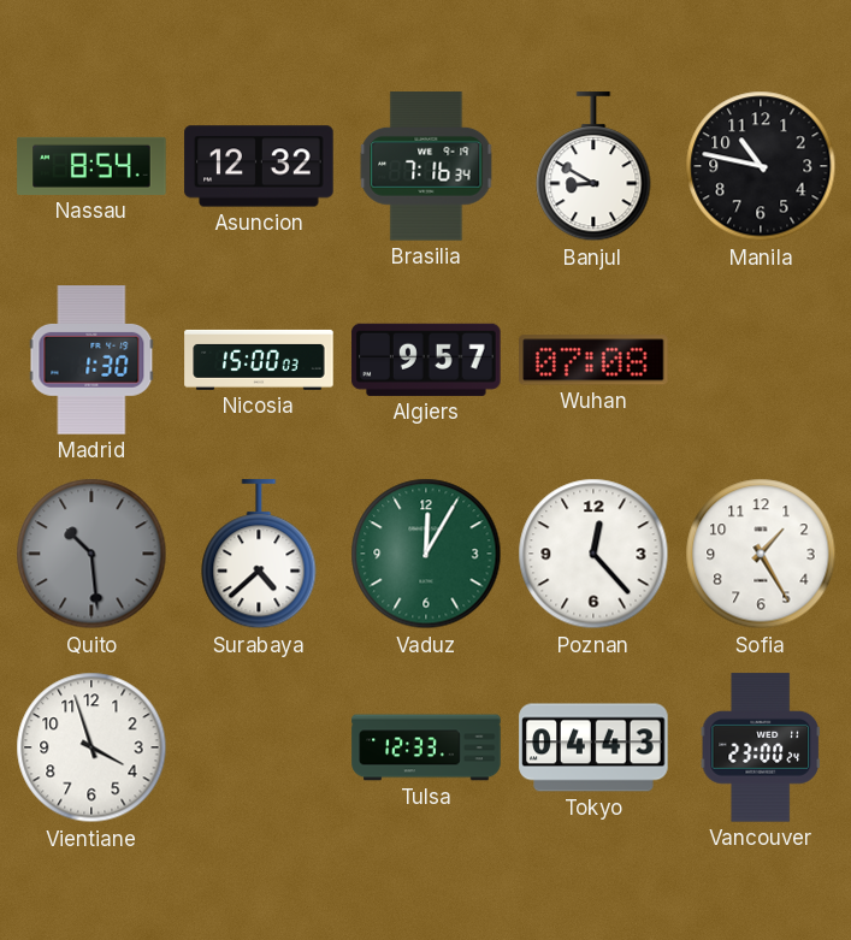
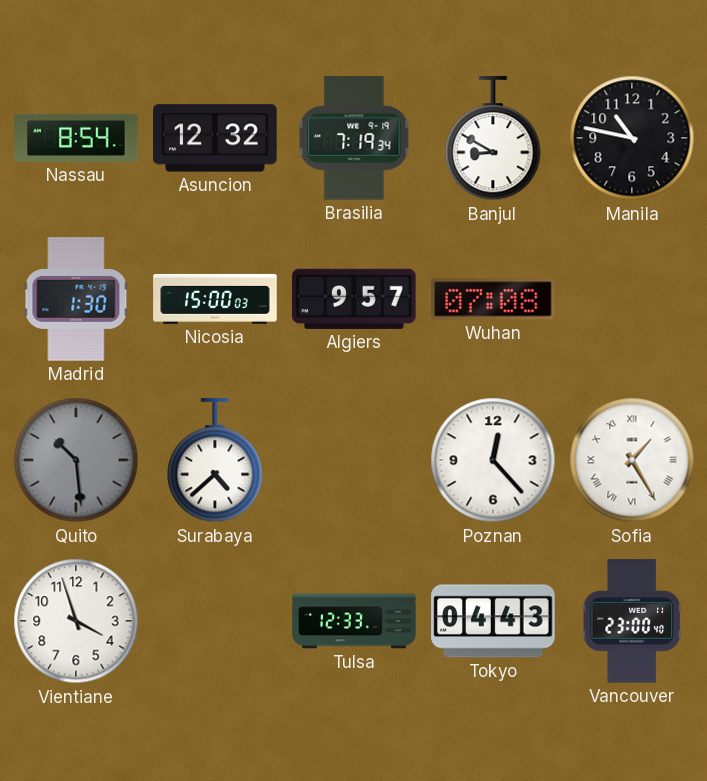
Brasilia: 7:16 -> 7:19
Vaduz: 12:05 -> none
Sofia numerals: Arabic -> Roman
Vancouver: 23:00:24 -> 23:00:40
